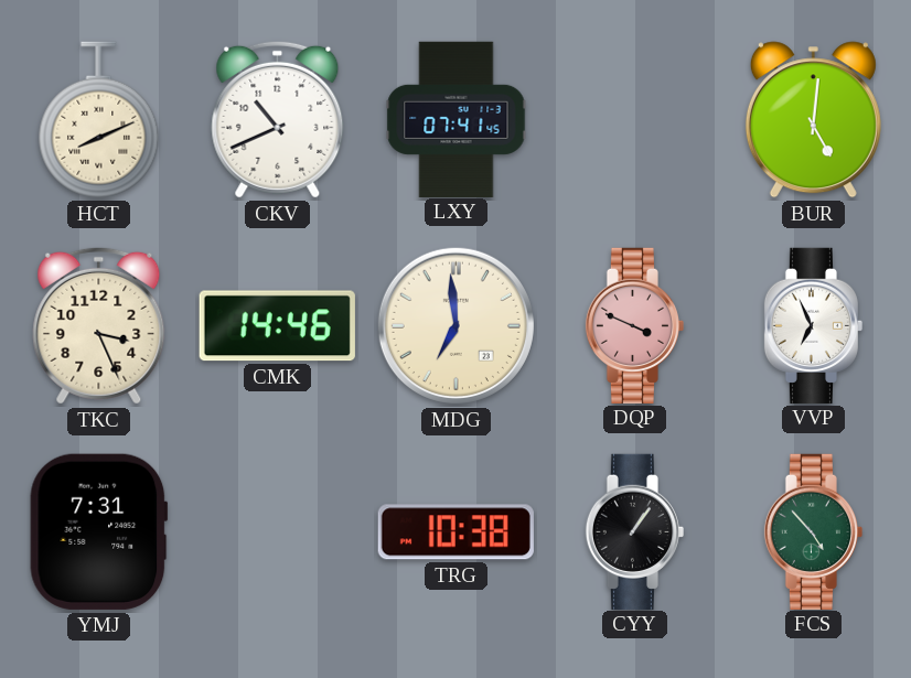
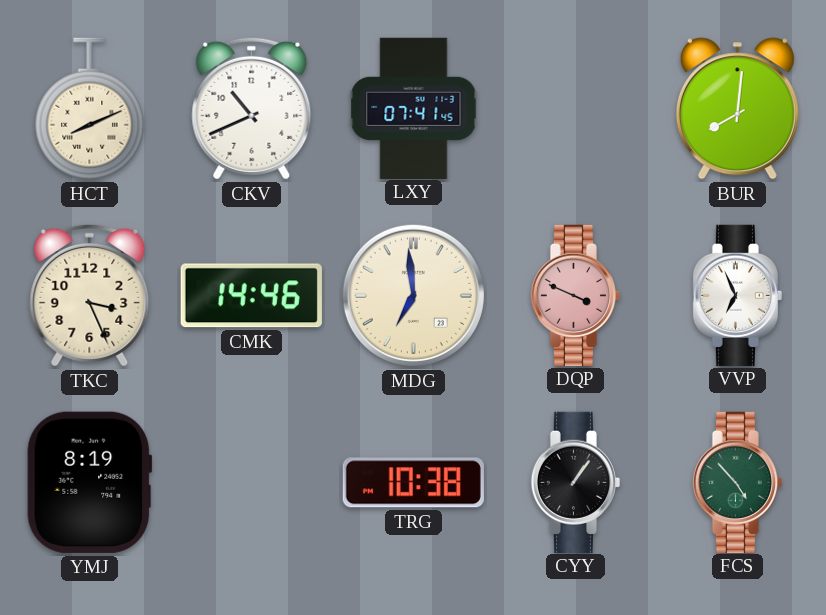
BUR: 5:01 -> 8:01
YMJ: 7:31 -> 8:19
